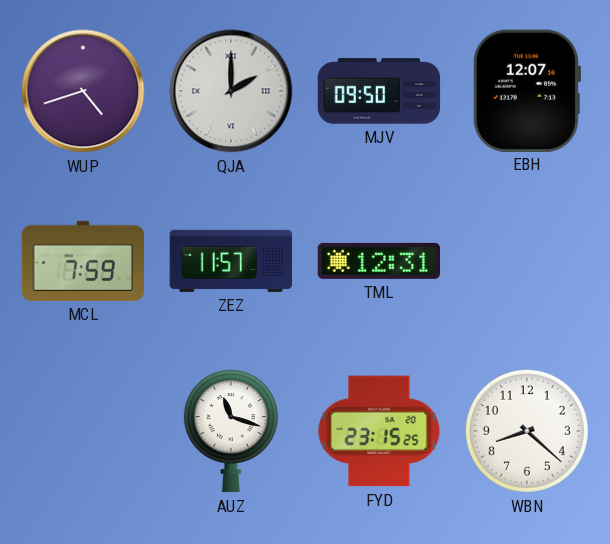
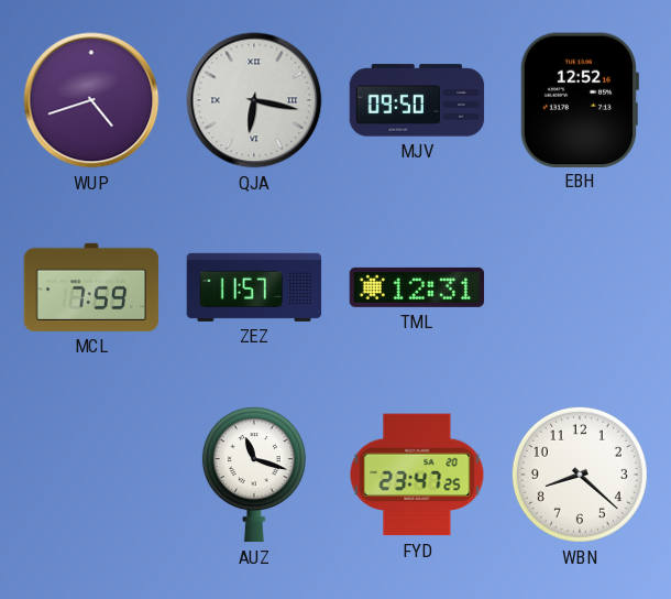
QJA: 2:00 -> 6:17
EBH: 12:07 -> 12:52
FYD: 23:15 -> 23:47
